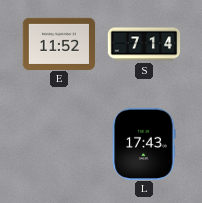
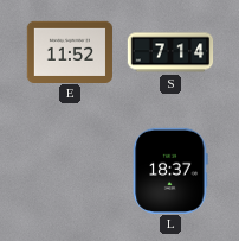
L: 17:43 -> 18:37
